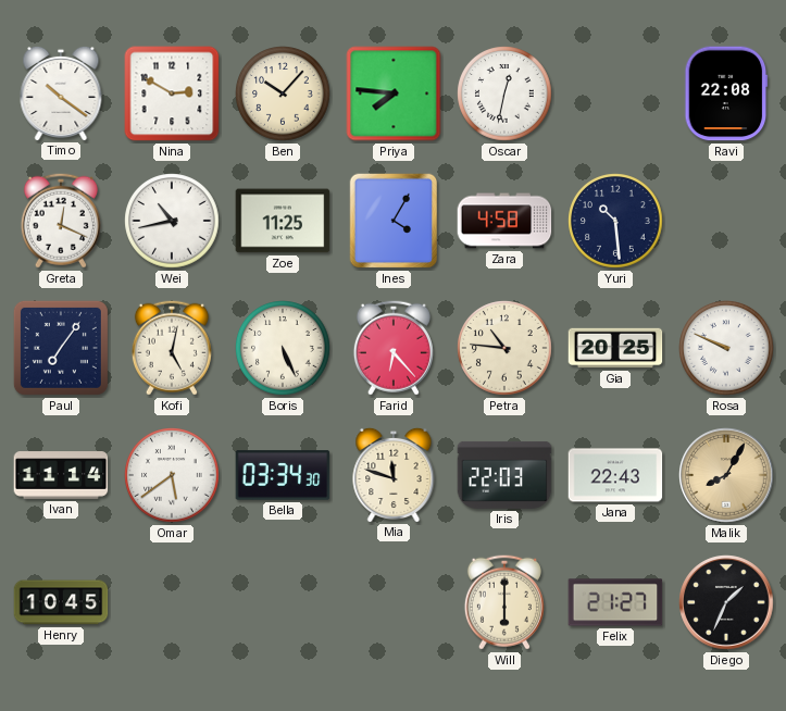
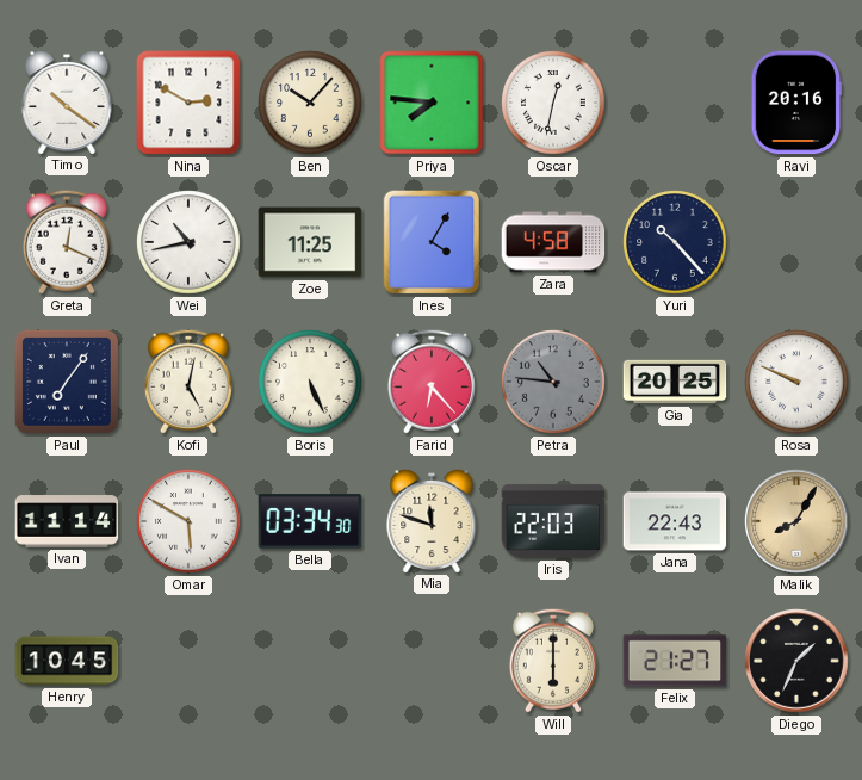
Ravi: 22:08 -> 20:16
Yuri: 10:29 -> 10:23
Petra dial: cream -> grey
Omar: 5:39 -> 5:50
